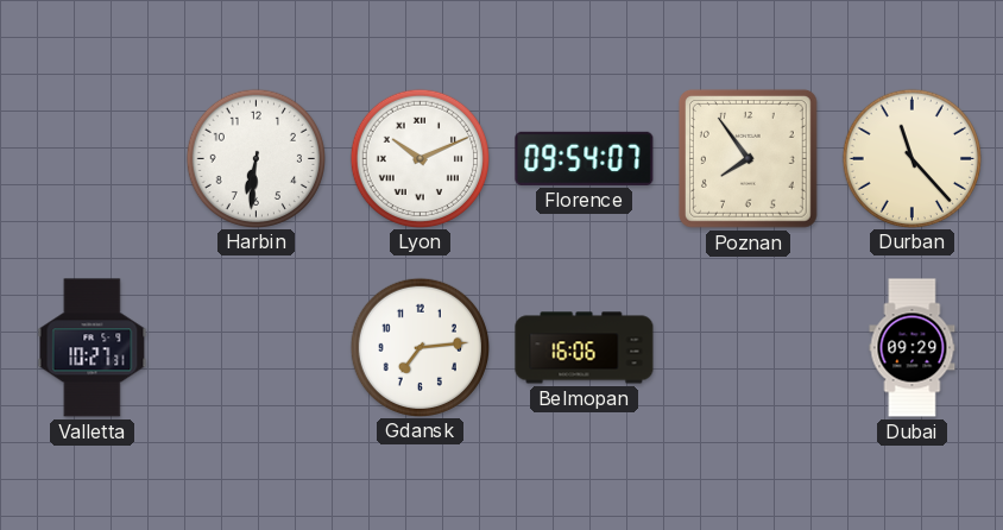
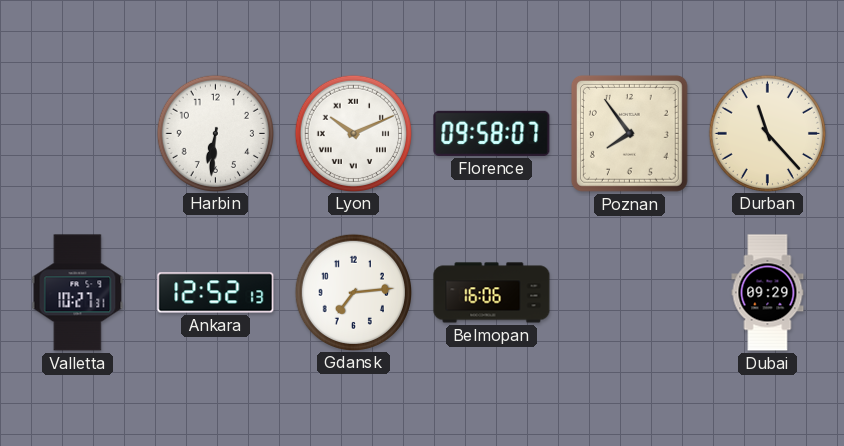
Florence: 09:54 -> 09:58
Ankara: none -> 12:52
